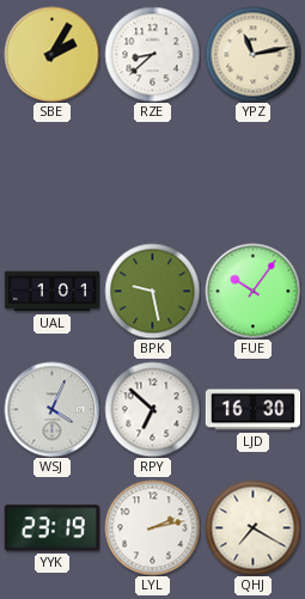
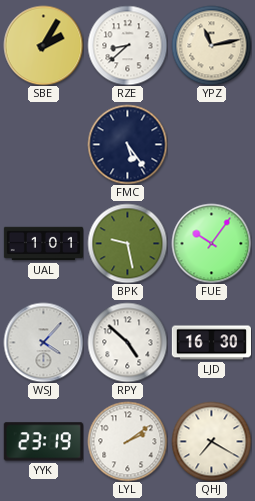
FMC: none -> 5:24
WSJ: 4:04 -> 4:07
RPY: 6:52 -> 4:52
LYL: 2:13 -> 2:09
